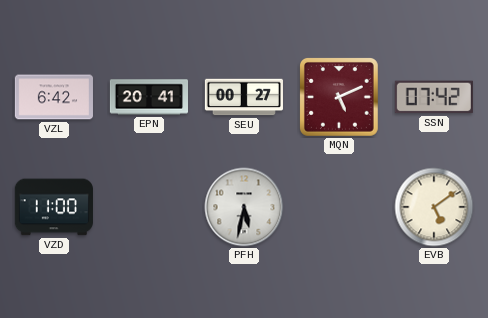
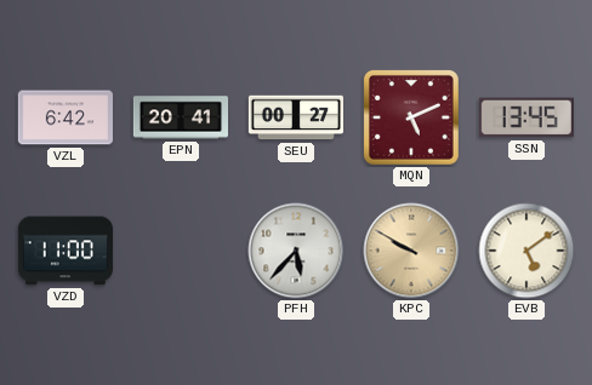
SSN: 07:42 -> 13:45
PFH: 5:32 -> 5:37
KPC: none -> 9:50
